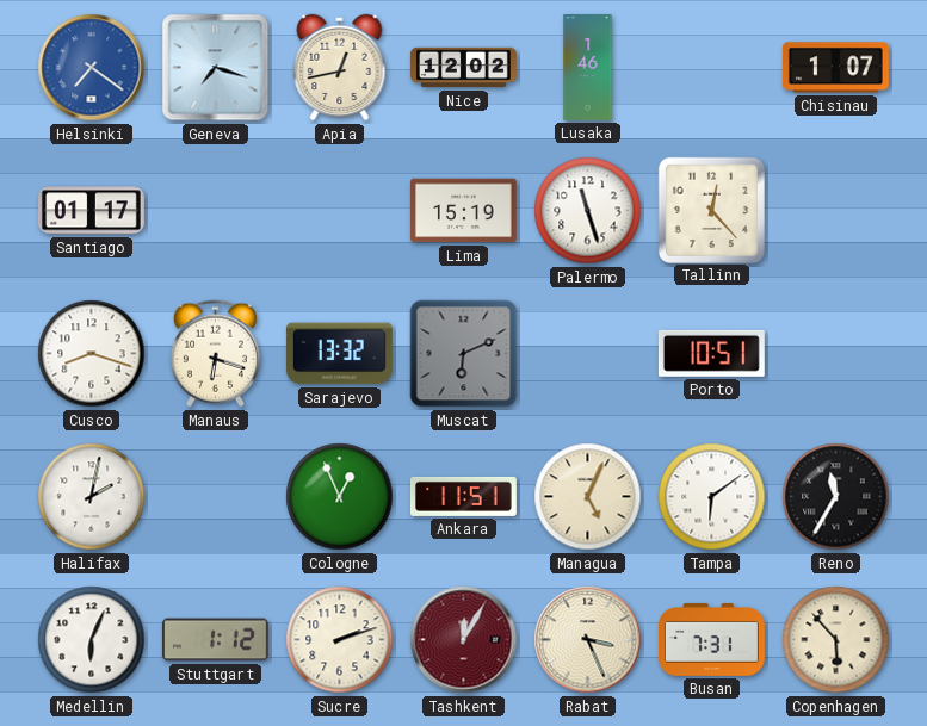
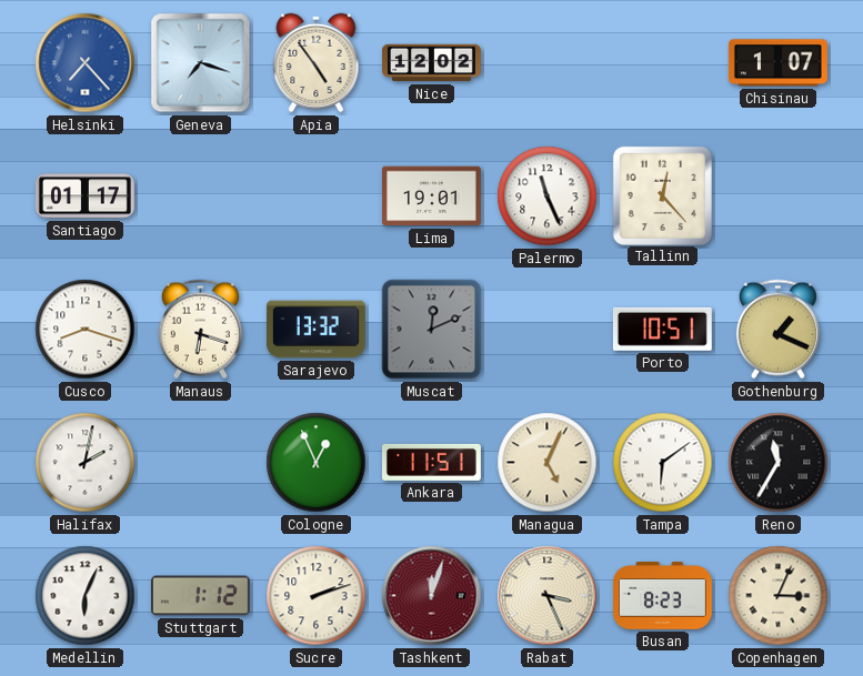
Helsinki: 7:21 -> 7:23
Apia: 12:43 -> 4:54
Lusaka: 1:46 -> none
Lima: 15:19 -> 19:01
Palermo: 11:27 -> 11:26
Muscat: 6:11 -> 12:11
Gothenburg: none -> 1:19
Tashkent: 12:05 -> 12:03
Busan: 7:31 -> 8:23
Copenhagen: 5:53 -> 3:04
